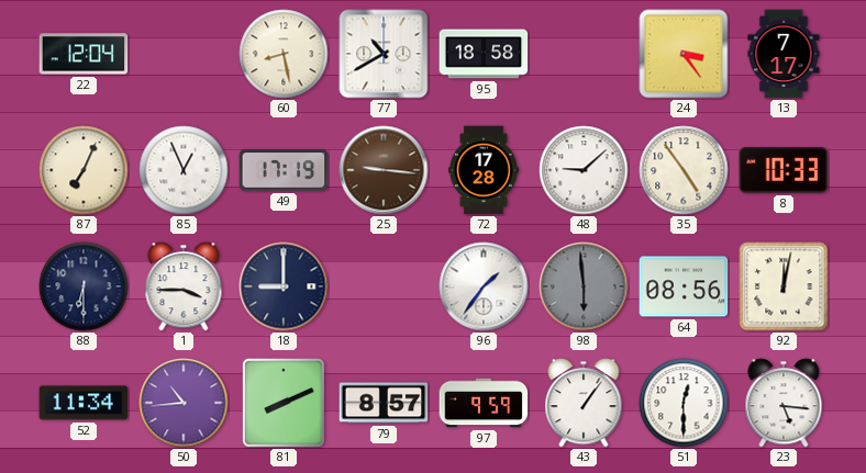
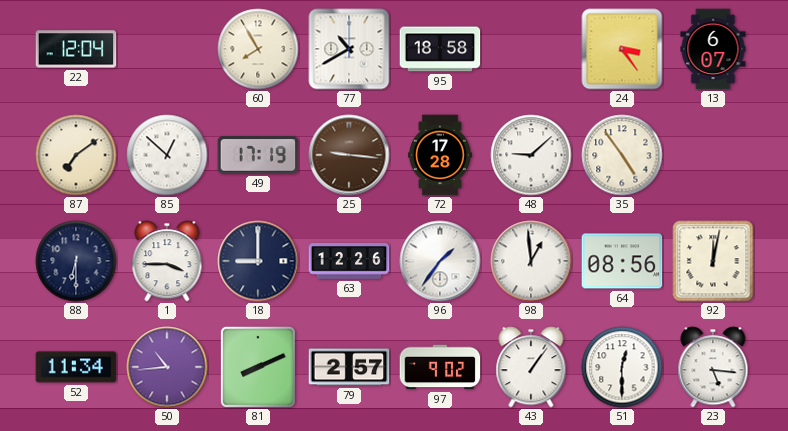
60: 8:28 -> 7:55
13: 7:17 -> 6:07
87: 7:04 -> 7:09
85: 12:56 -> 12:52
8: 10:33 -> none
63: none -> 12:26
98: 5:59 -> 12:59
98 dial: grey -> white
79: 8:57 -> 2:57
97: 9:59 -> 9:02
